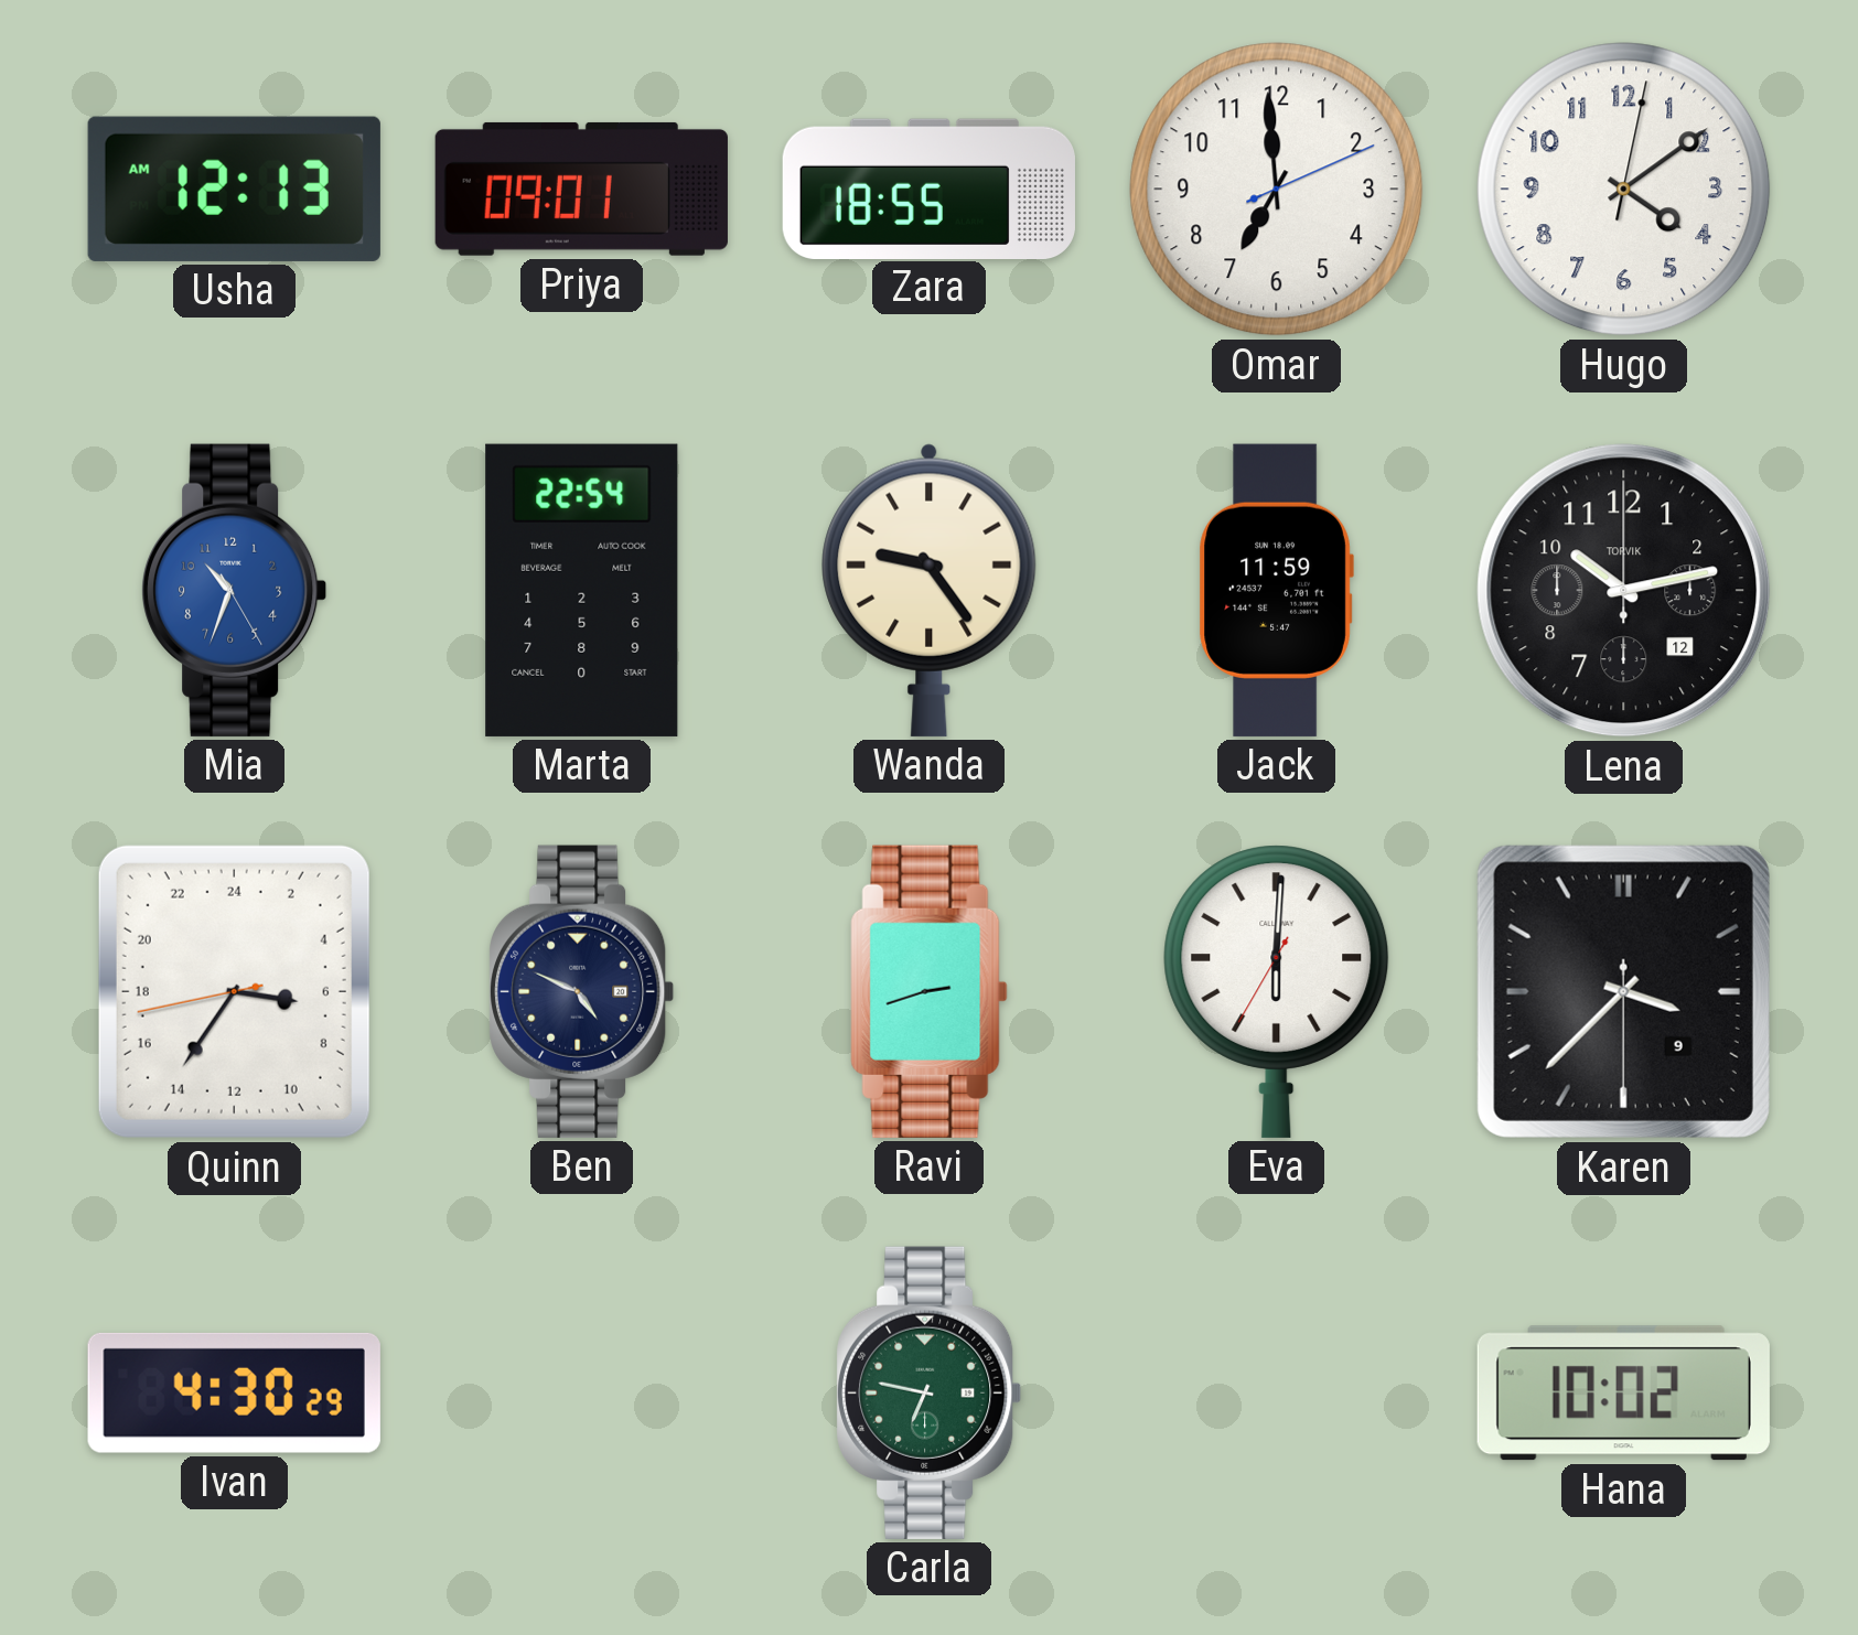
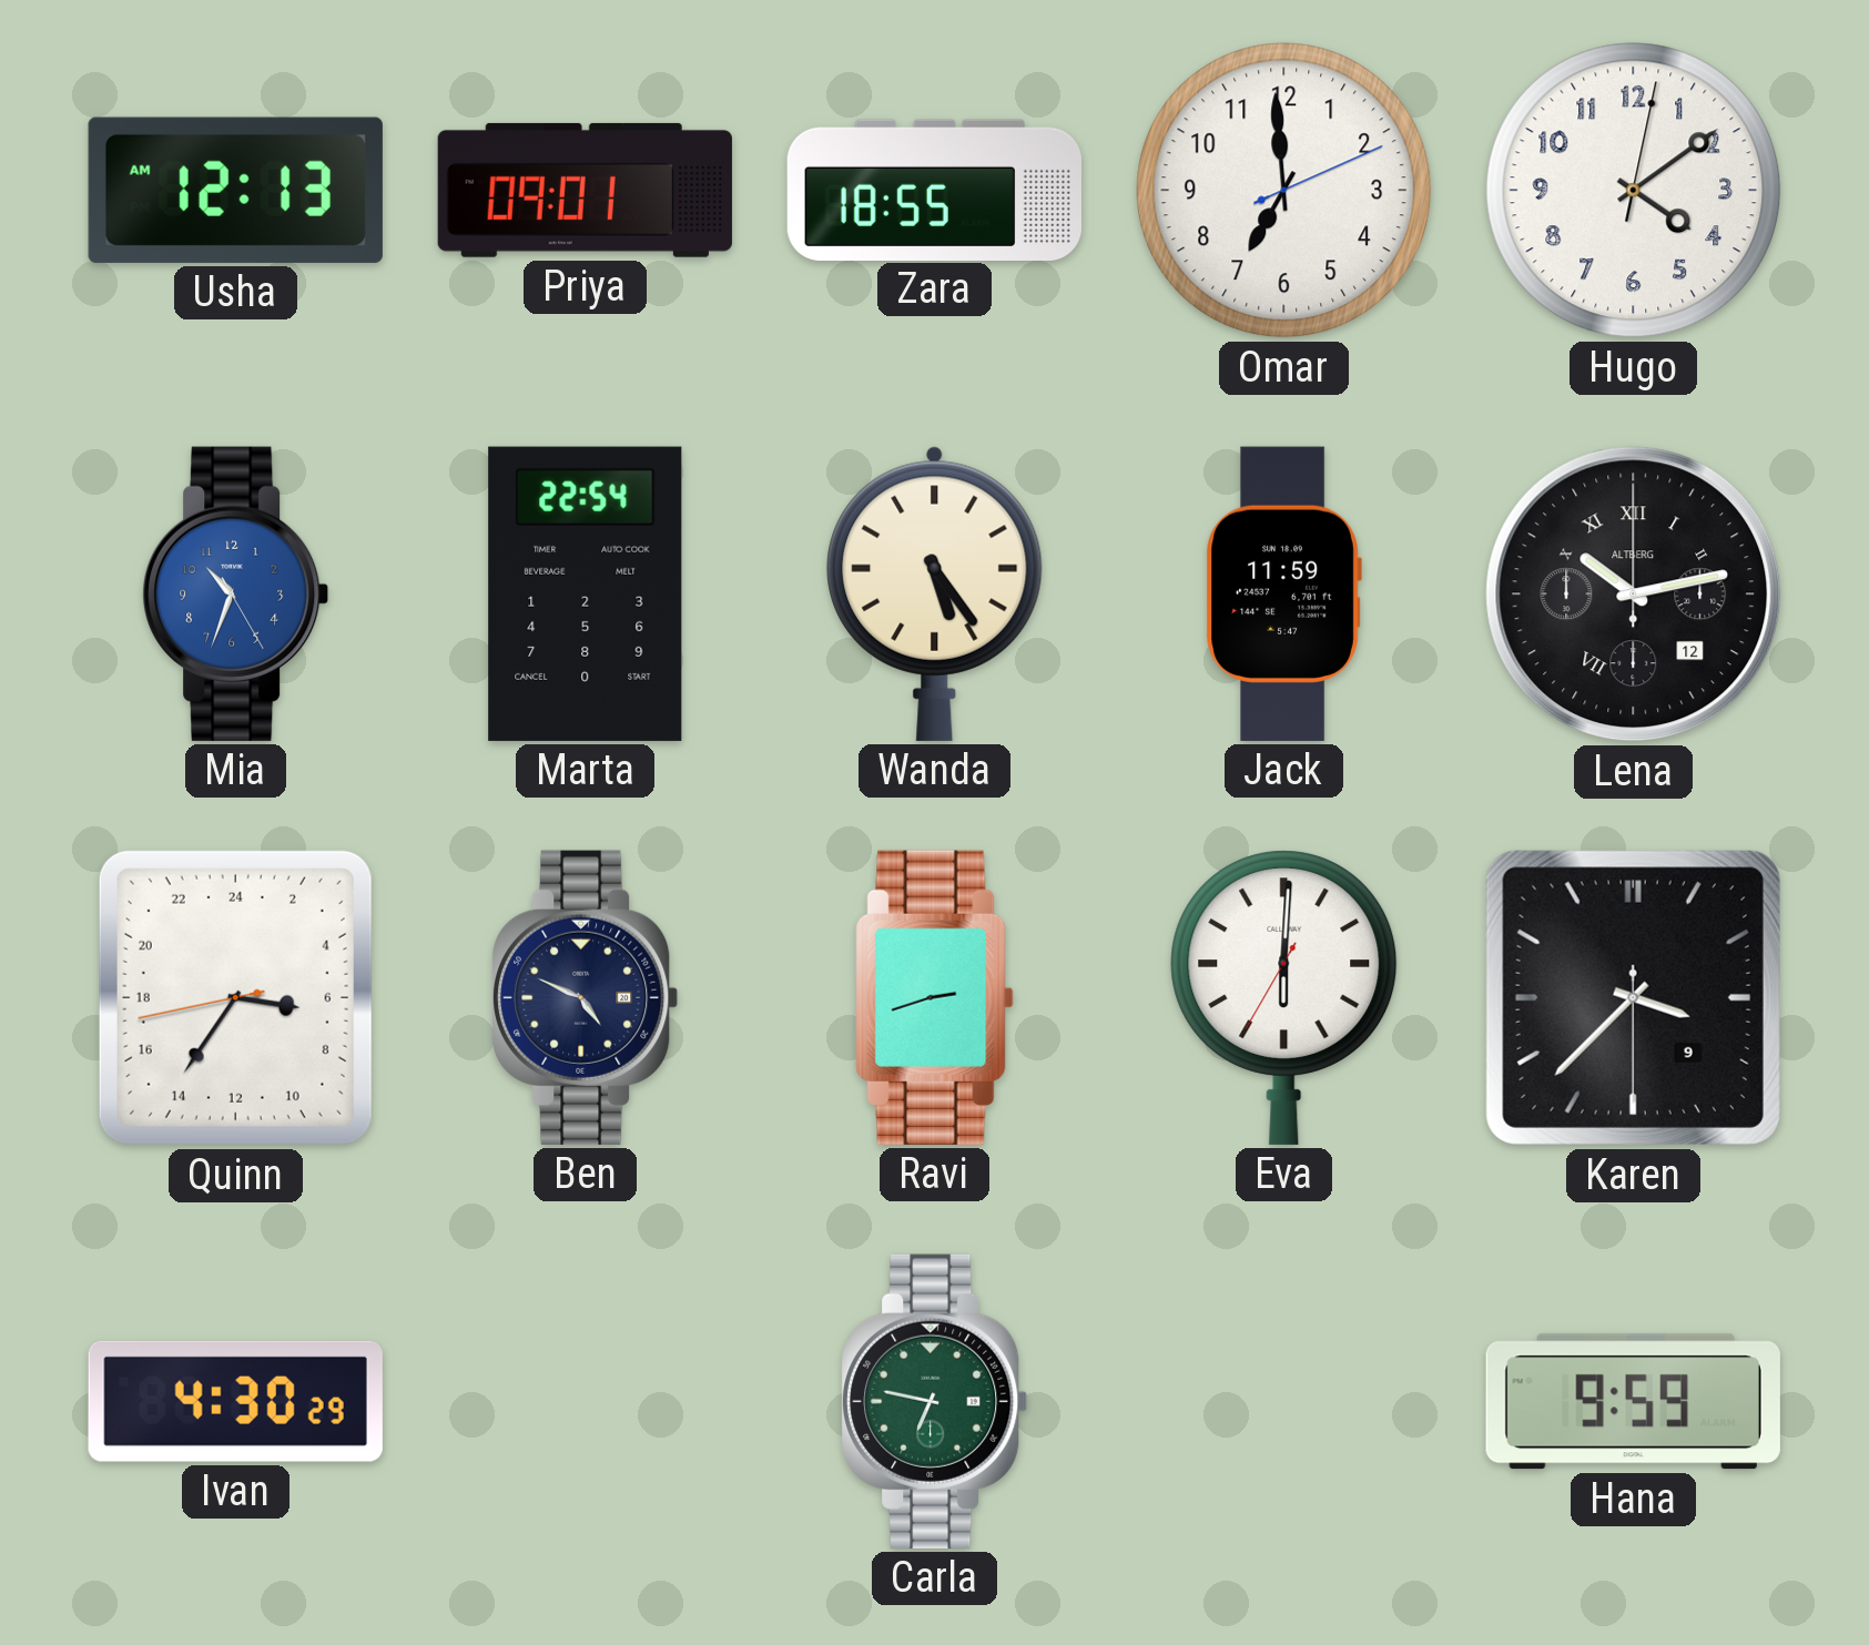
Wanda: 9:24 -> 5:24
Lena numerals: Arabic -> Roman
Lena brand: TORVIK -> ALTBERG
Hana: 10:02 -> 9:59
